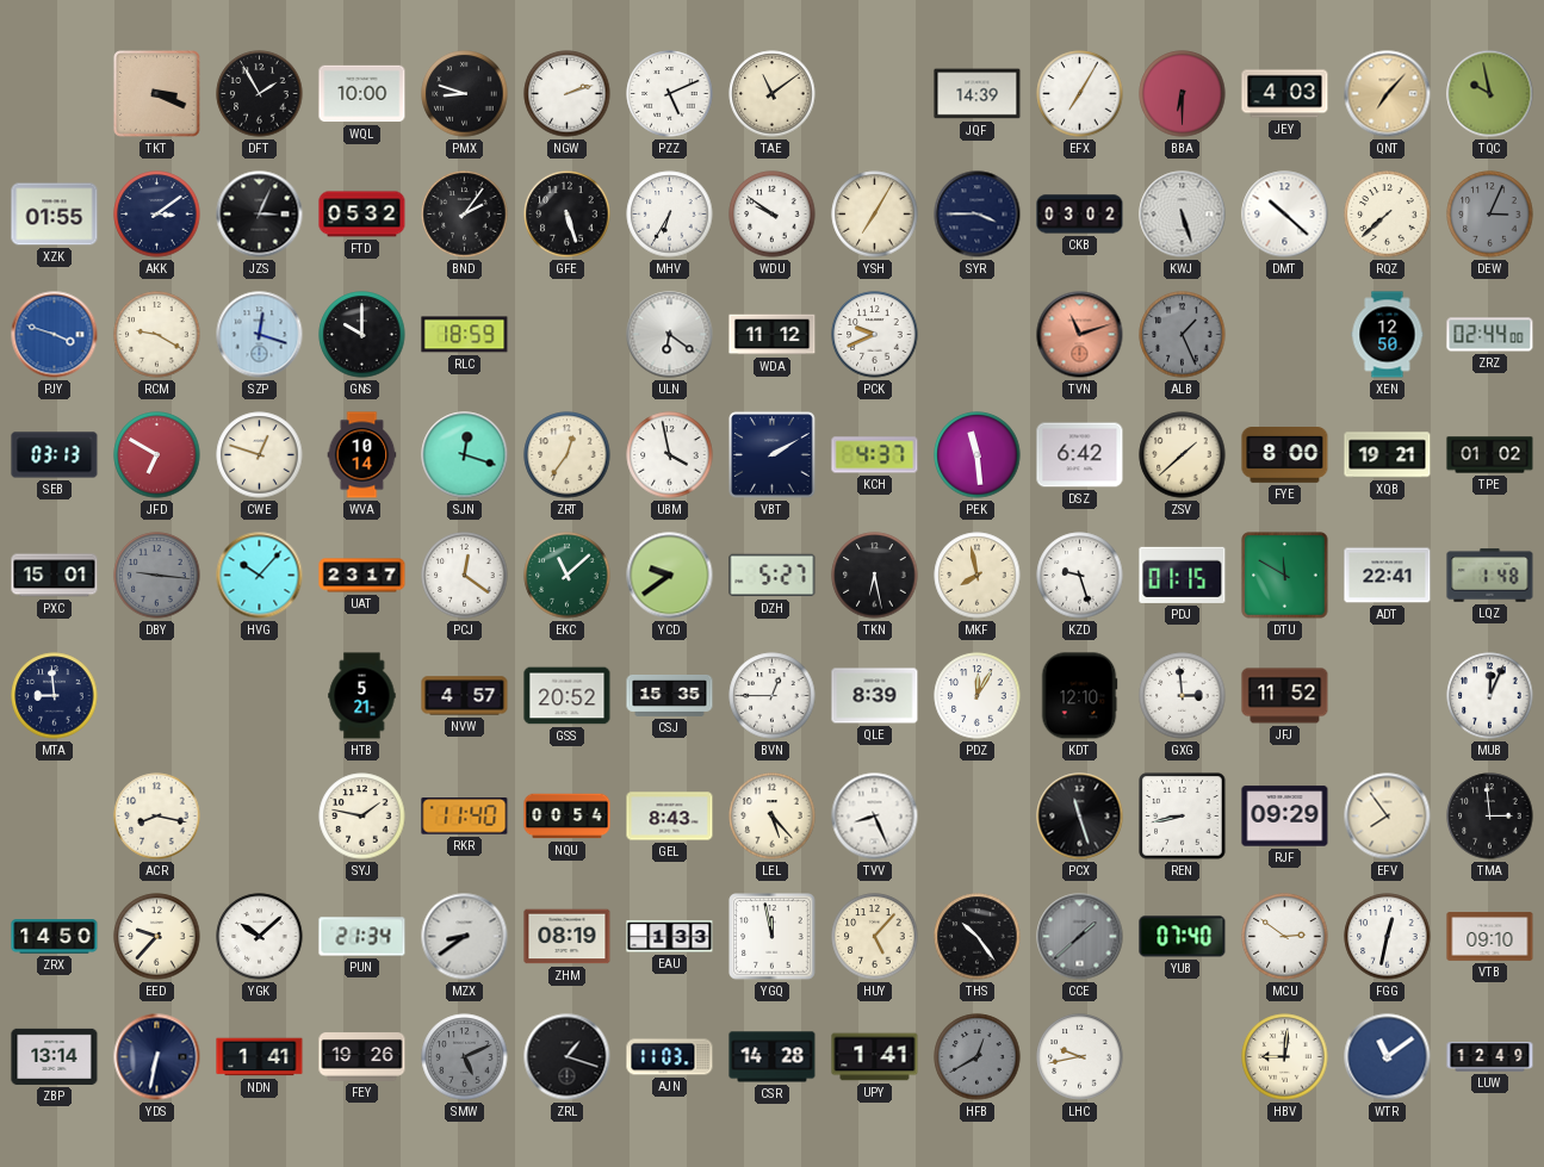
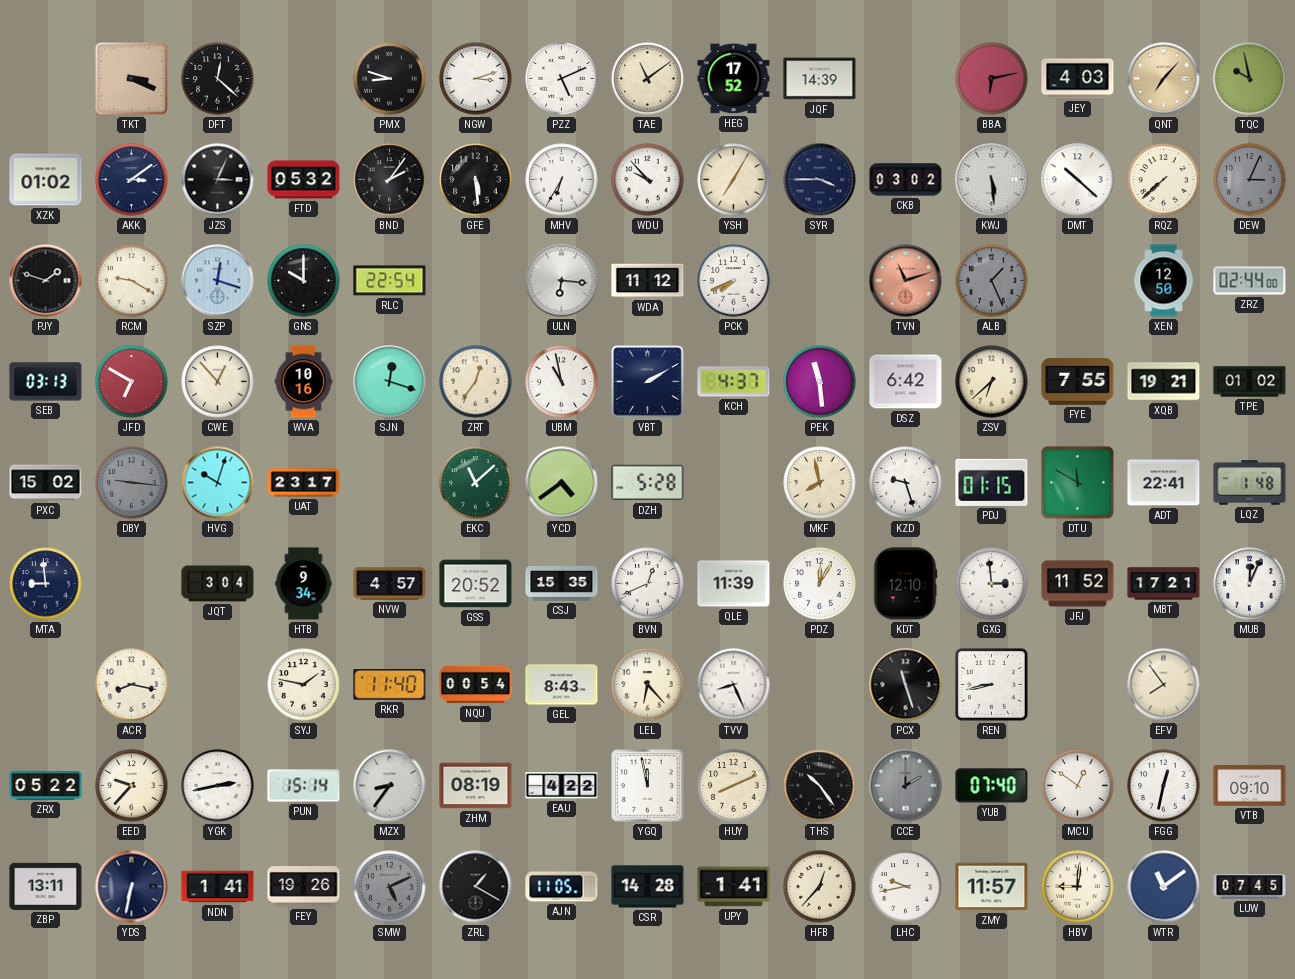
DFT: 1:55 -> 12:22
WQL: 10:00 -> none
NGW: 2:12 -> 3:12
HEG: none -> 17:52
EFX: 7:05 -> none
BBA: 6:30 -> 6:13
XZK: 01:55 -> 01:02
GFE: 5:27 -> 5:29
WDU: 9:51 -> 9:53
KWJ: 5:27 -> 5:29
PJY: 3:48 -> 1:48
PJY dial: blue -> black
RLC: 18:59 -> 22:54
ULN: 6:21 -> 6:16
PCK: 9:41 -> 7:41
CWE: 12:48 -> 12:53
WVA: 10:14 -> 10:16
UBM: 3:58 -> 10:58
ZSV: 1:38 -> 6:38
FYE: 8:00 -> 7:55
PXC: 15:01 -> 15:02
HVG: 10:07 -> 10:03
PCJ: 12:21 -> none
YCD: 9:39 -> 4:39
DZH: 5:27 -> 5:28
TKN: 6:28 -> none
JQT: none -> 3:04
HTB: 5:21 -> 9:34
BVN: 12:45 -> 12:41
QLE: 8:39 -> 11:39
MBT: none -> 17:21
LEL: 5:23 -> 6:23
RJF: 09:29 -> none
TMA: 2:59 -> none
ZRX: 14:50 -> 05:22
YGK: 10:08 -> 2:43
PUN: 21:34 -> 15:14
MZX: 8:39 -> 8:36
EAU: 1:33 -> 4:22
HUY: 5:07 -> 8:11
CCE: 1:38 -> 2:00
MCU: 2:51 -> 12:51
ZBP: 13:14 -> 13:11
ZRL: 1:18 -> 1:20
AJN: 11:03 -> 11:05
HFB: 12:40 -> 12:37
HFB dial: grey -> cream
ZMY: none -> 11:57
LUW: 12:49 -> 07:45
